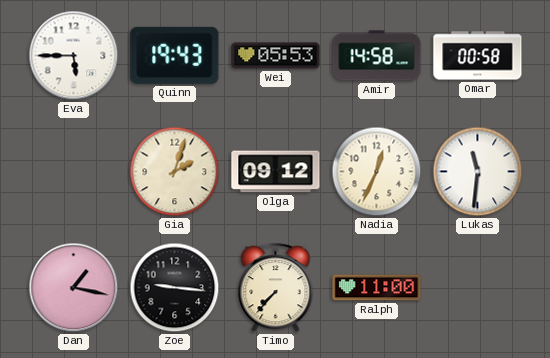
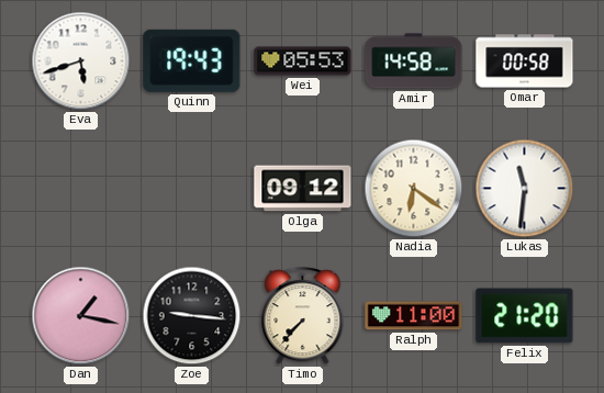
Eva: 5:45 -> 5:42
Gia: 2:03 -> none
Nadia: 12:34 -> 6:21
Felix: none -> 21:20
